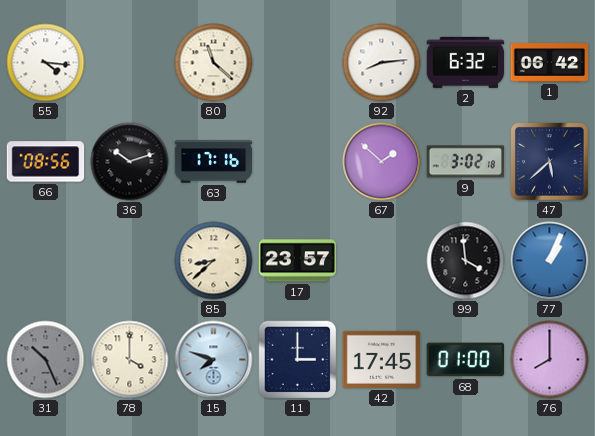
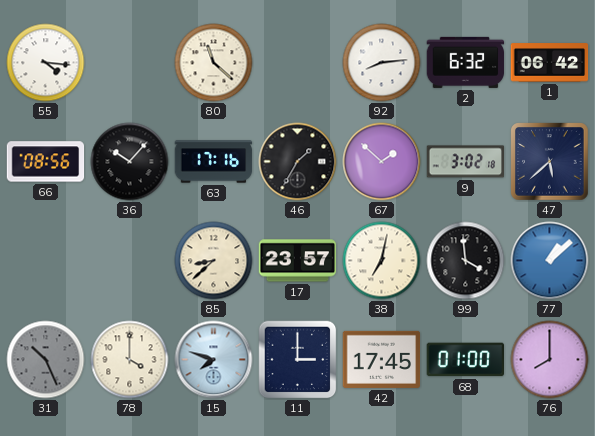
36: 10:12 -> 10:07
46: none -> 1:35
38: none -> 7:02
77: 1:04 -> 1:08
